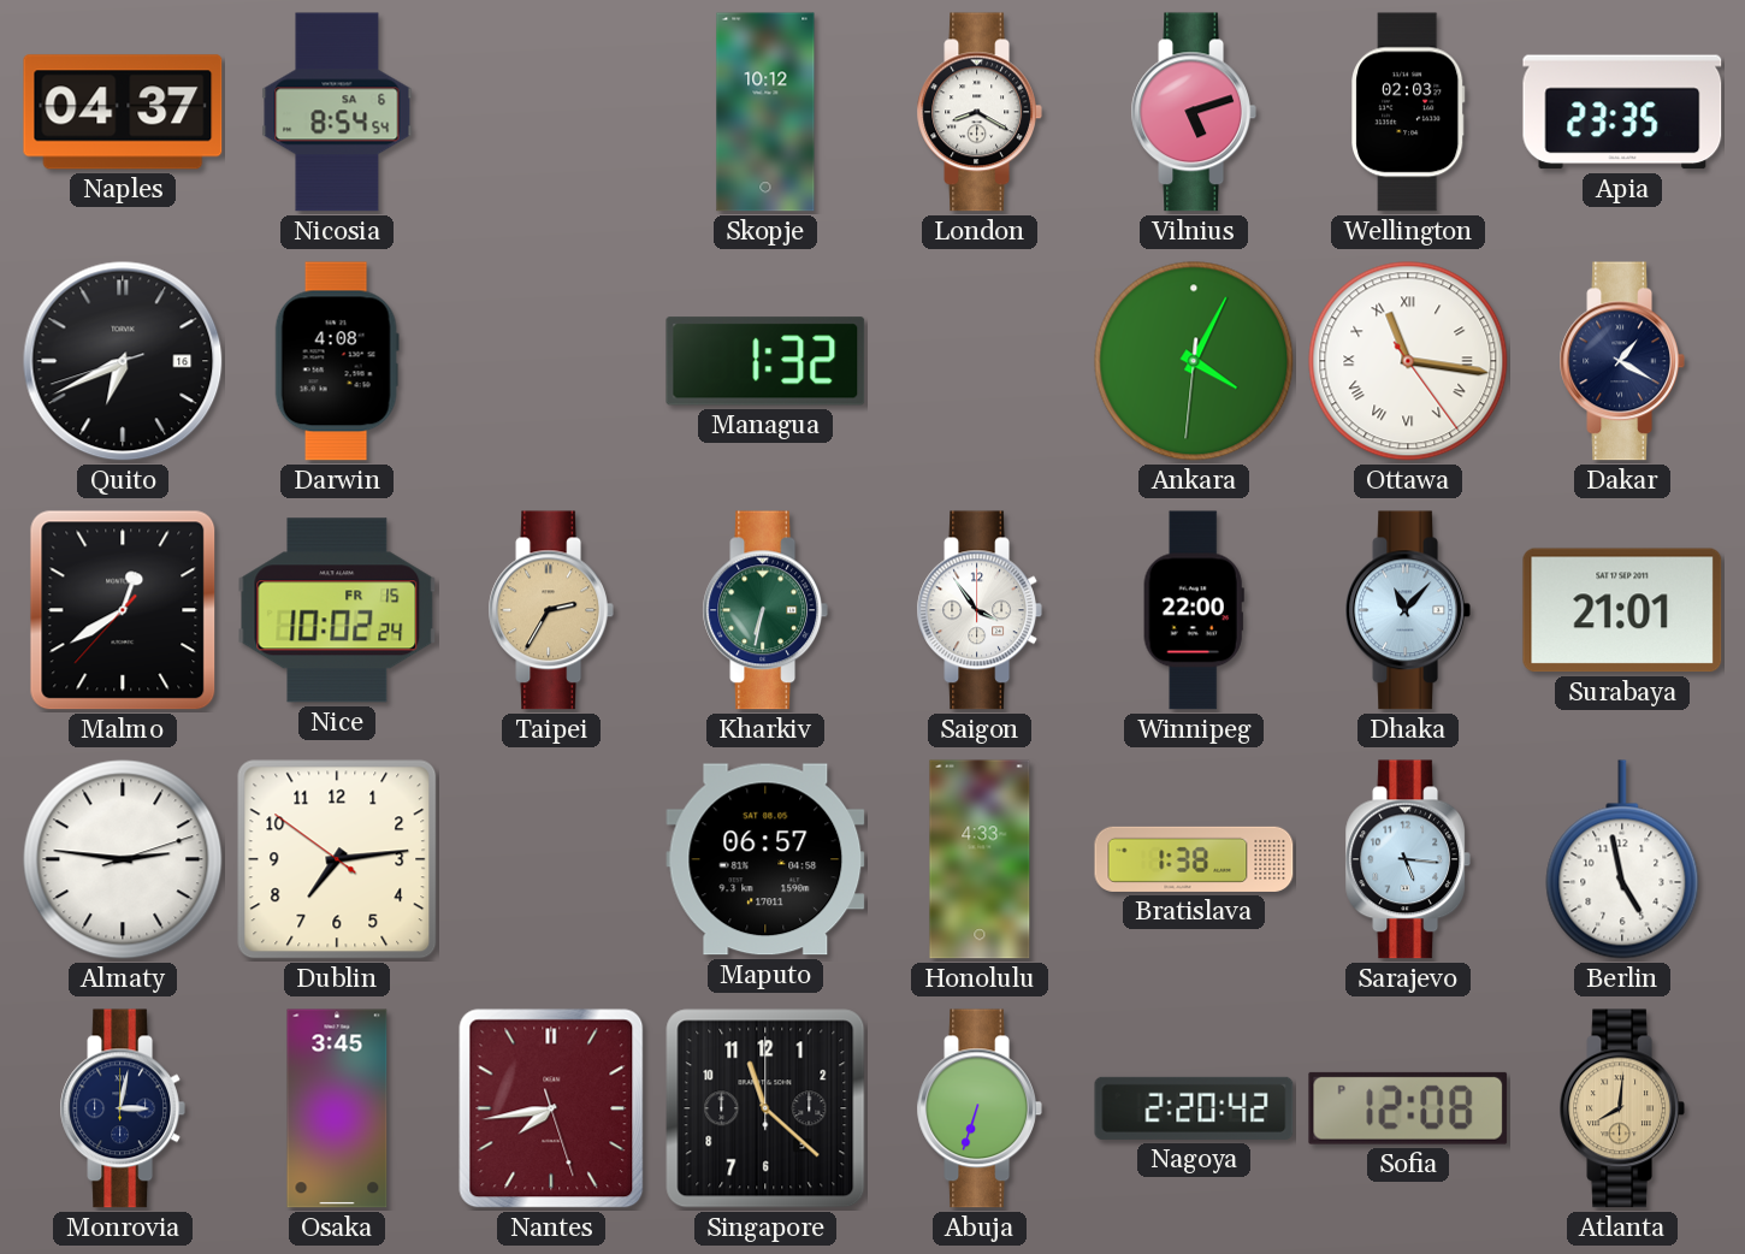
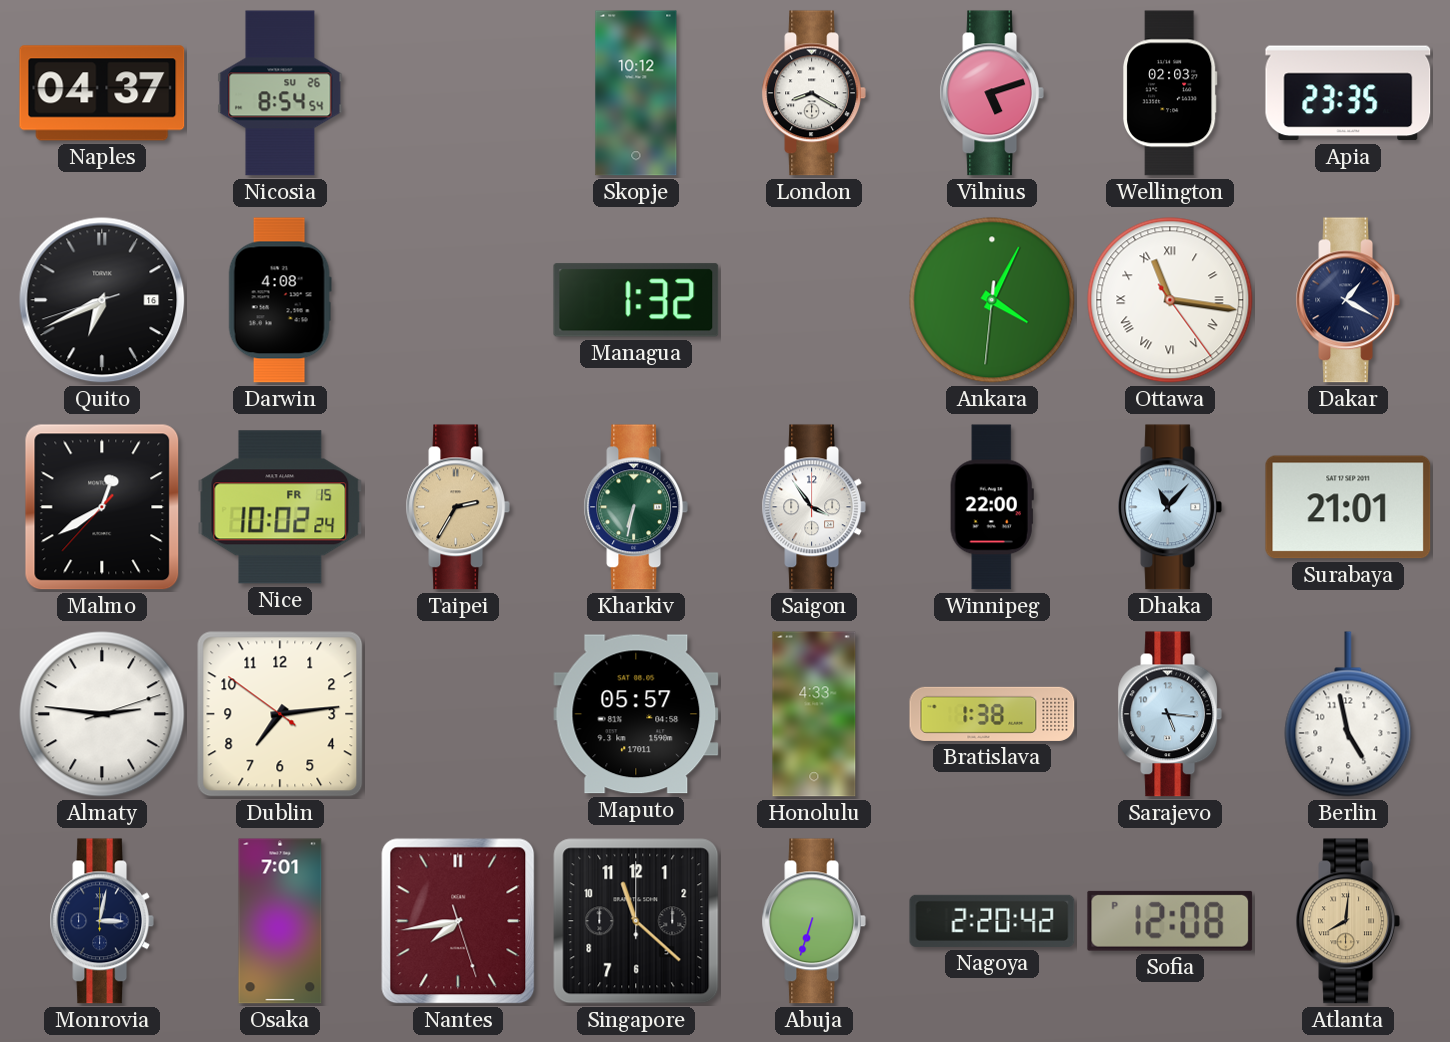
Nicosia date: SA 6 -> SU 26
Maputo: 06:57 -> 05:57
Osaka: 3:45 -> 7:01
